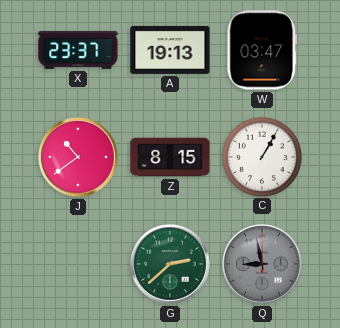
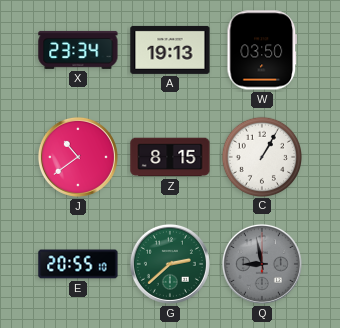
X: 23:37 -> 23:34
W: 03:47 -> 03:50
E: none -> 20:55
